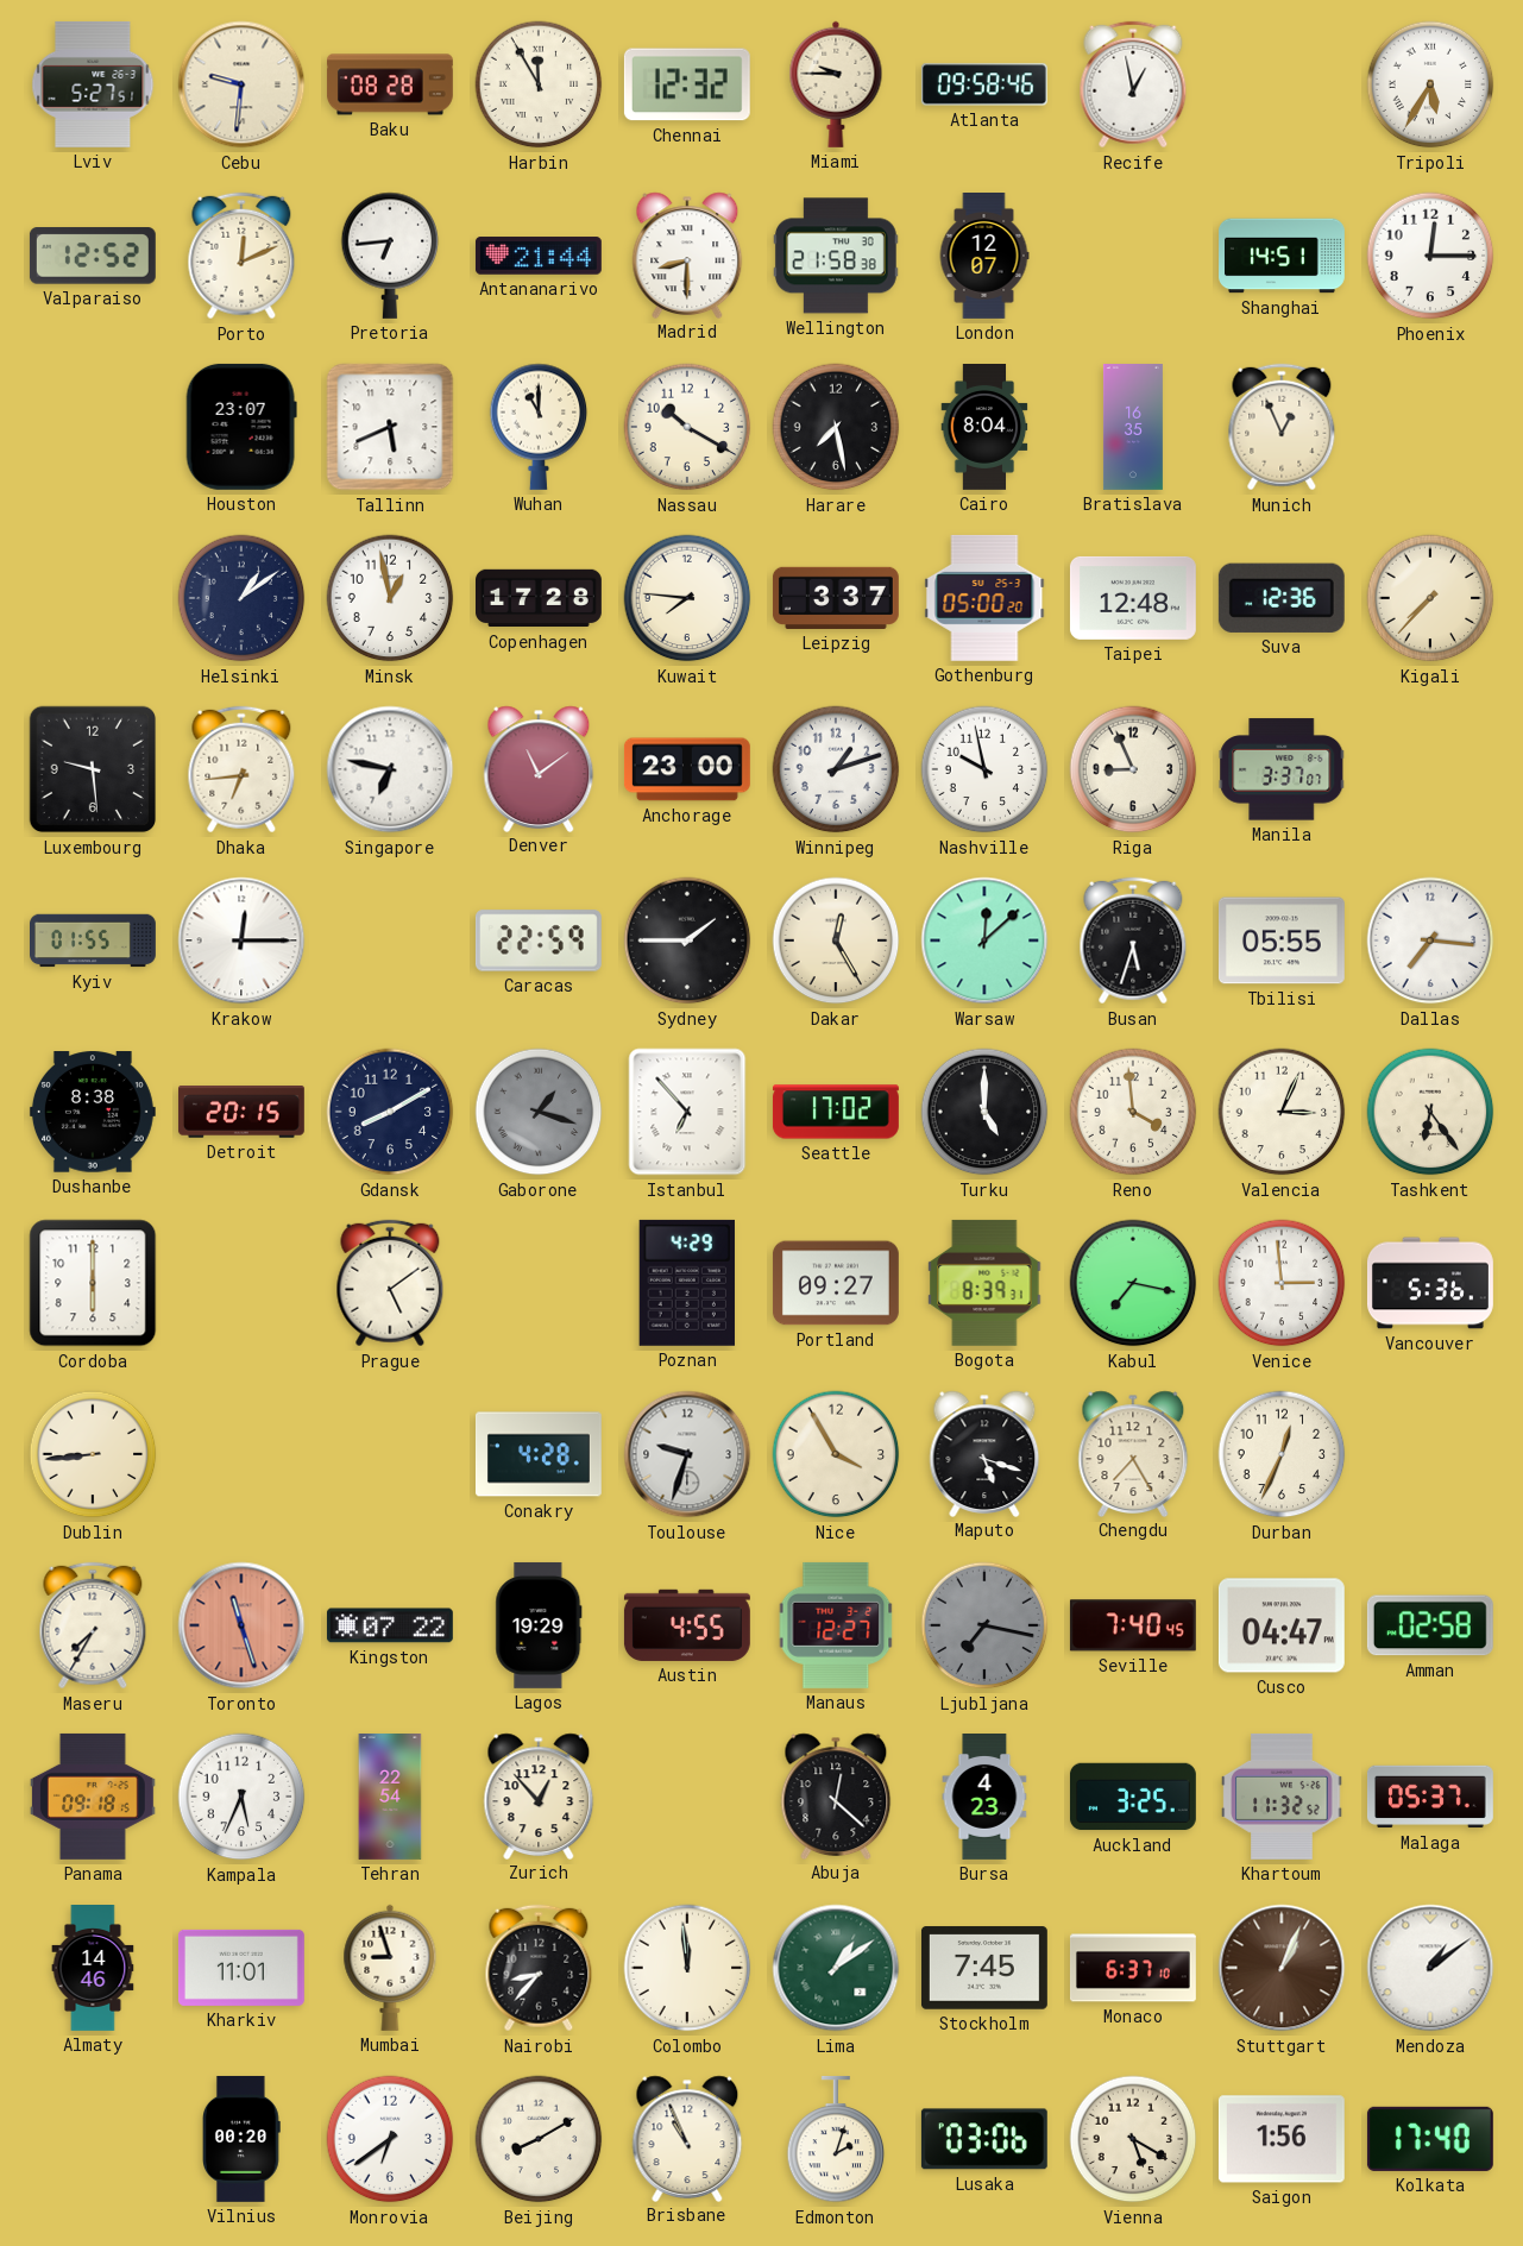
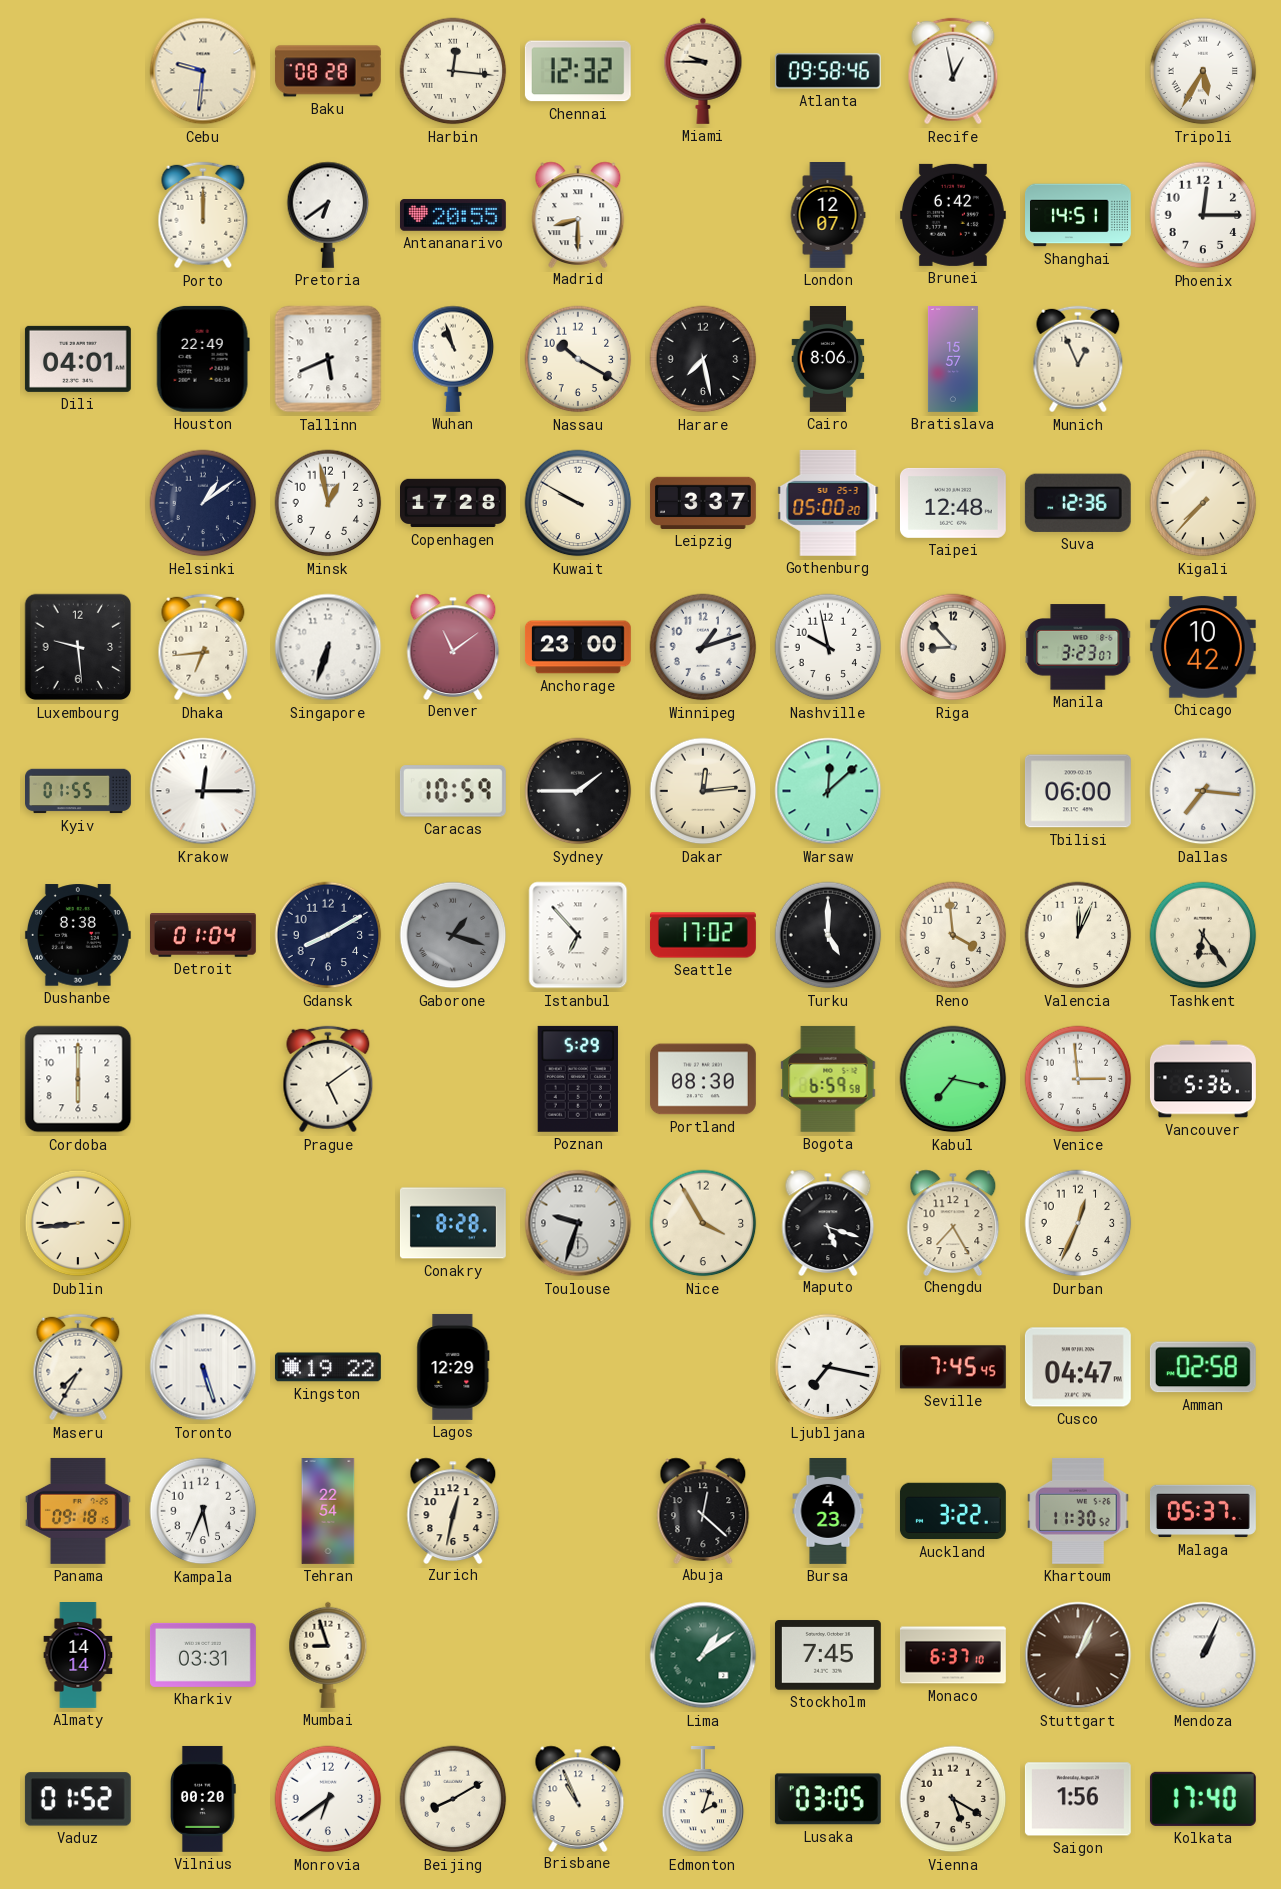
Lviv: 5:27 -> none
Harbin: 11:55 -> 12:16
Valparaiso: 12:52 -> none
Porto: 12:11 -> 12:00
Pretoria: 6:44 -> 6:39
Antananarivo: 21:44 -> 20:55
Wellington: 21:58 -> none
Brunei: none -> 6:42
Dili: none -> 04:01
Houston: 23:07 -> 22:49
Wuhan: 11:00 -> 10:57
Cairo: 8:04 -> 8:06
Bratislava: 16:35 -> 15:57
Kuwait: 7:46 -> 9:50
Singapore: 6:47 -> 6:33
Riga: 8:56 -> 8:53
Manila: 3:37 -> 3:23
Chicago: none -> 10:42
Caracas: 22:59 -> 10:59
Dakar: 12:25 -> 12:14
Busan: 5:33 -> none
Tbilisi: 05:55 -> 06:00
Detroit: 20:15 -> 01:04
Valencia: 3:04 -> 12:04
Poznan: 4:29 -> 5:29
Portland: 09:27 -> 08:30
Bogota: 8:39 -> 6:59
Conakry: 4:28 -> 8:28
Toronto: 11:27 -> 5:27
Toronto dial: salmon -> white
Kingston: 07:22 -> 19:22
Lagos: 19:29 -> 12:29
Austin: 4:55 -> none
Manaus: 12:27 -> none
Ljubljana dial: grey -> white
Seville: 7:40 -> 7:45
Zurich: 12:53 -> 12:32
Auckland: 3:25 -> 3:22
Khartoum: 11:32 -> 11:30
Almaty: 14:46 -> 14:14
Kharkiv: 11:01 -> 03:31
Nairobi: 8:37 -> none
Colombo: 11:59 -> none
Mendoza: 1:09 -> 1:04
Vaduz: none -> 01:52
Lusaka: 03:06 -> 03:05
